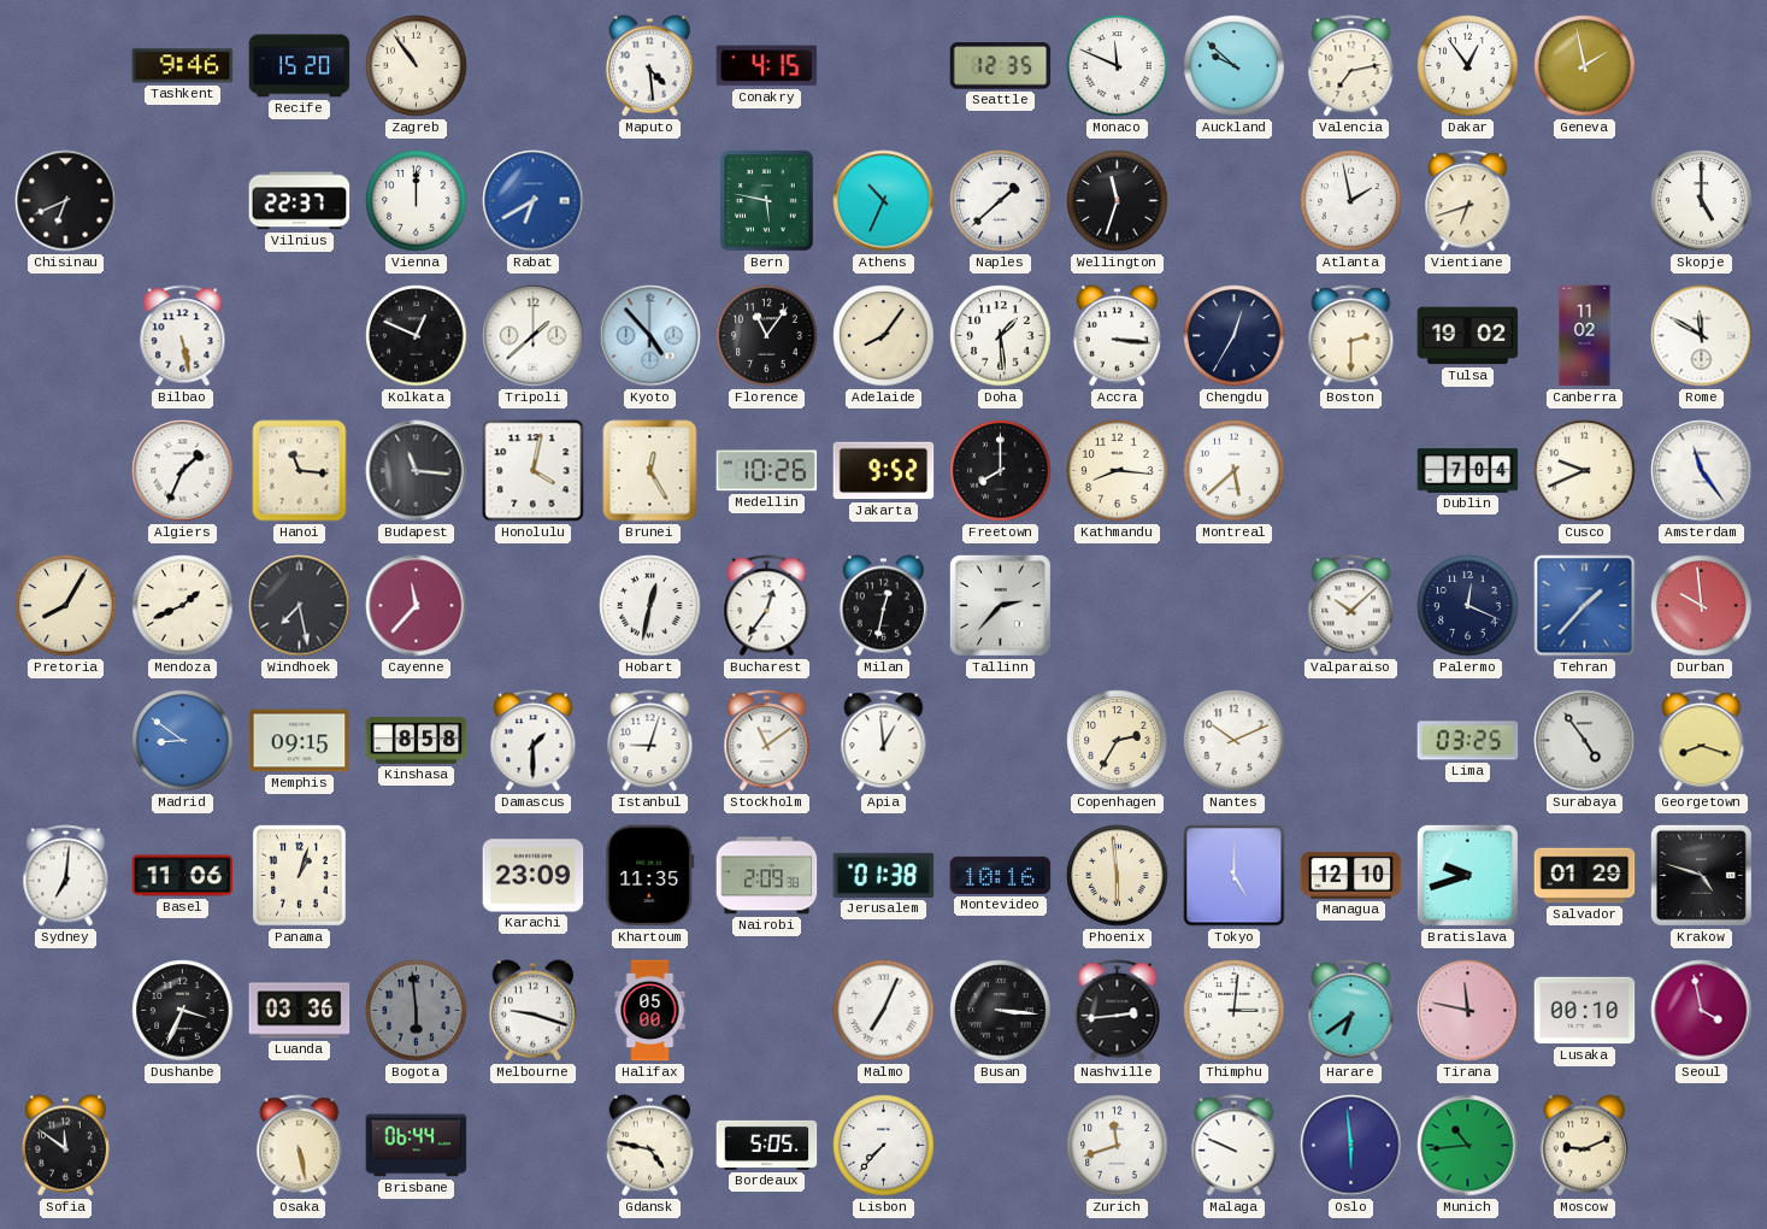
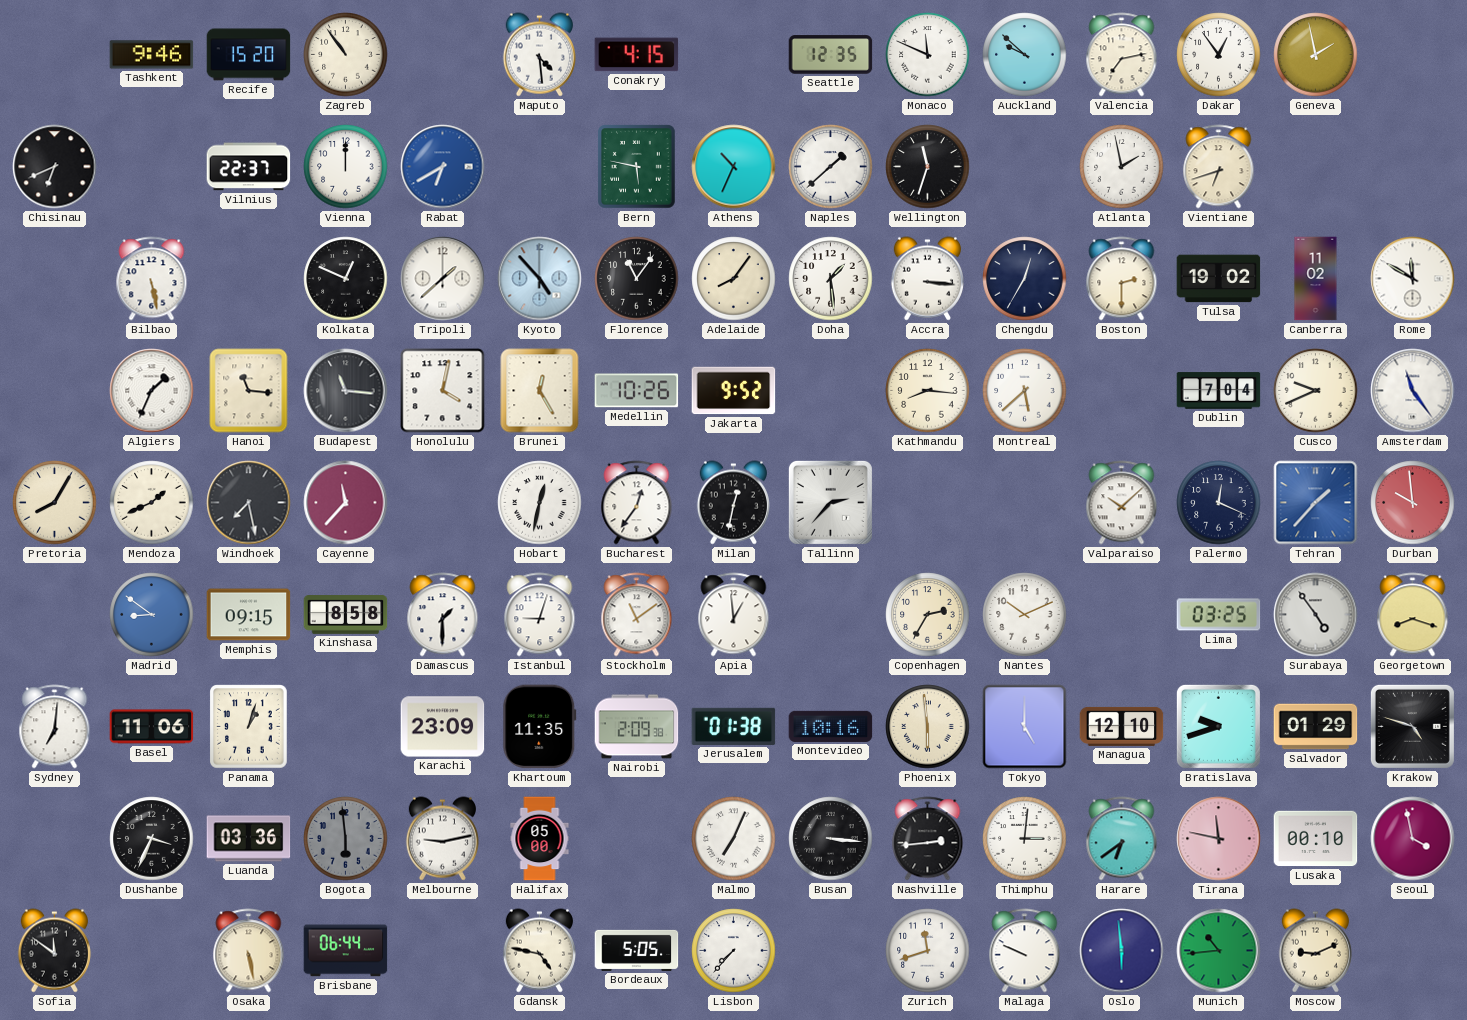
Skopje: 5:00 -> none
Freetown: 8:00 -> none
Melbourne: 9:18 -> 9:13
